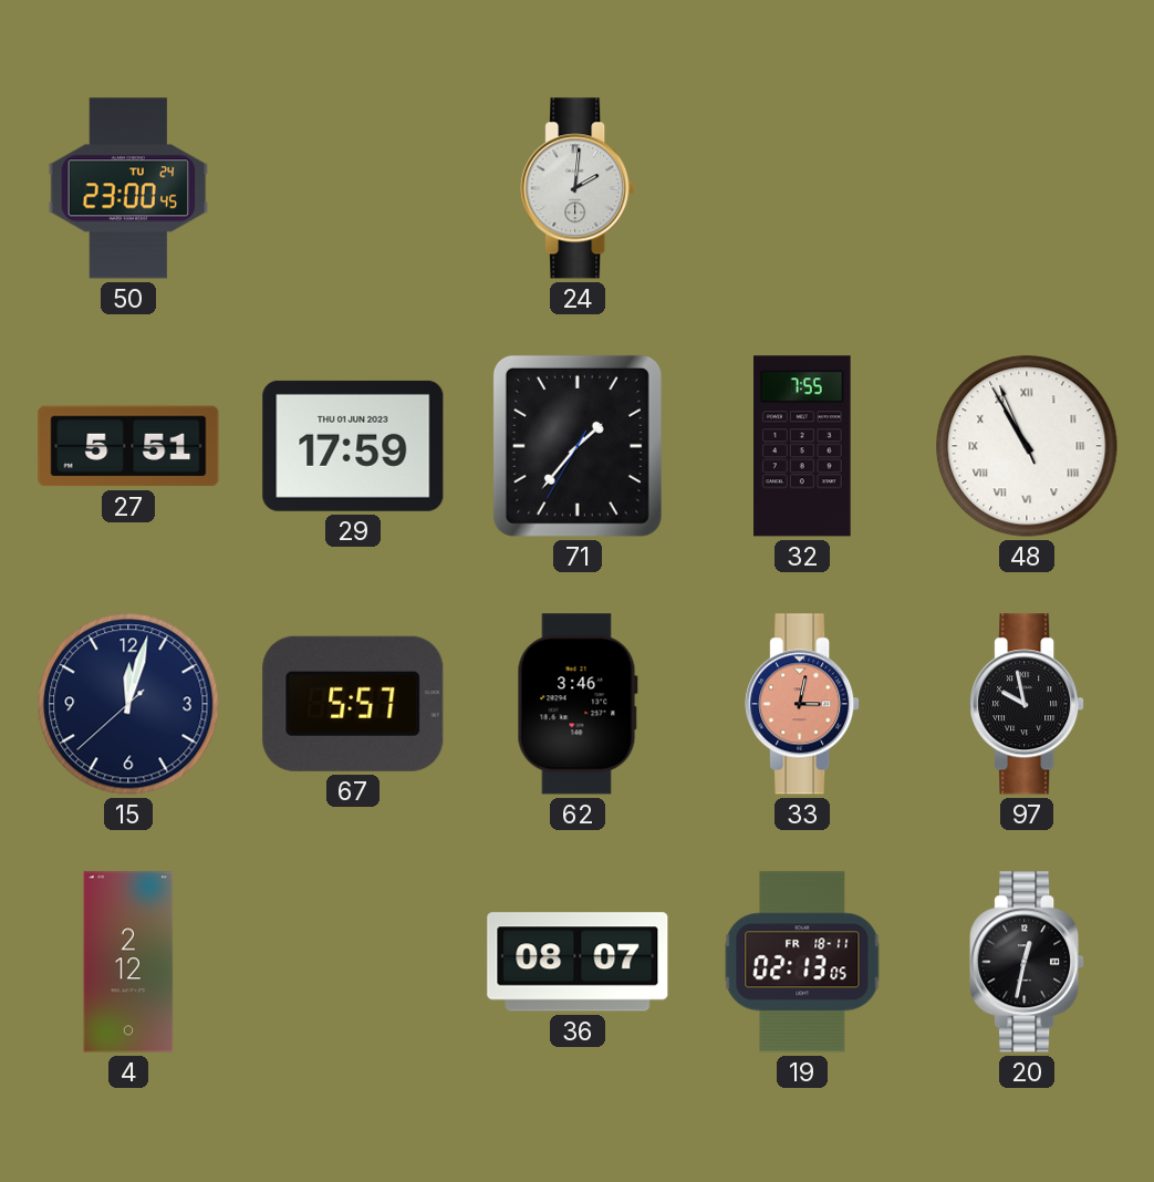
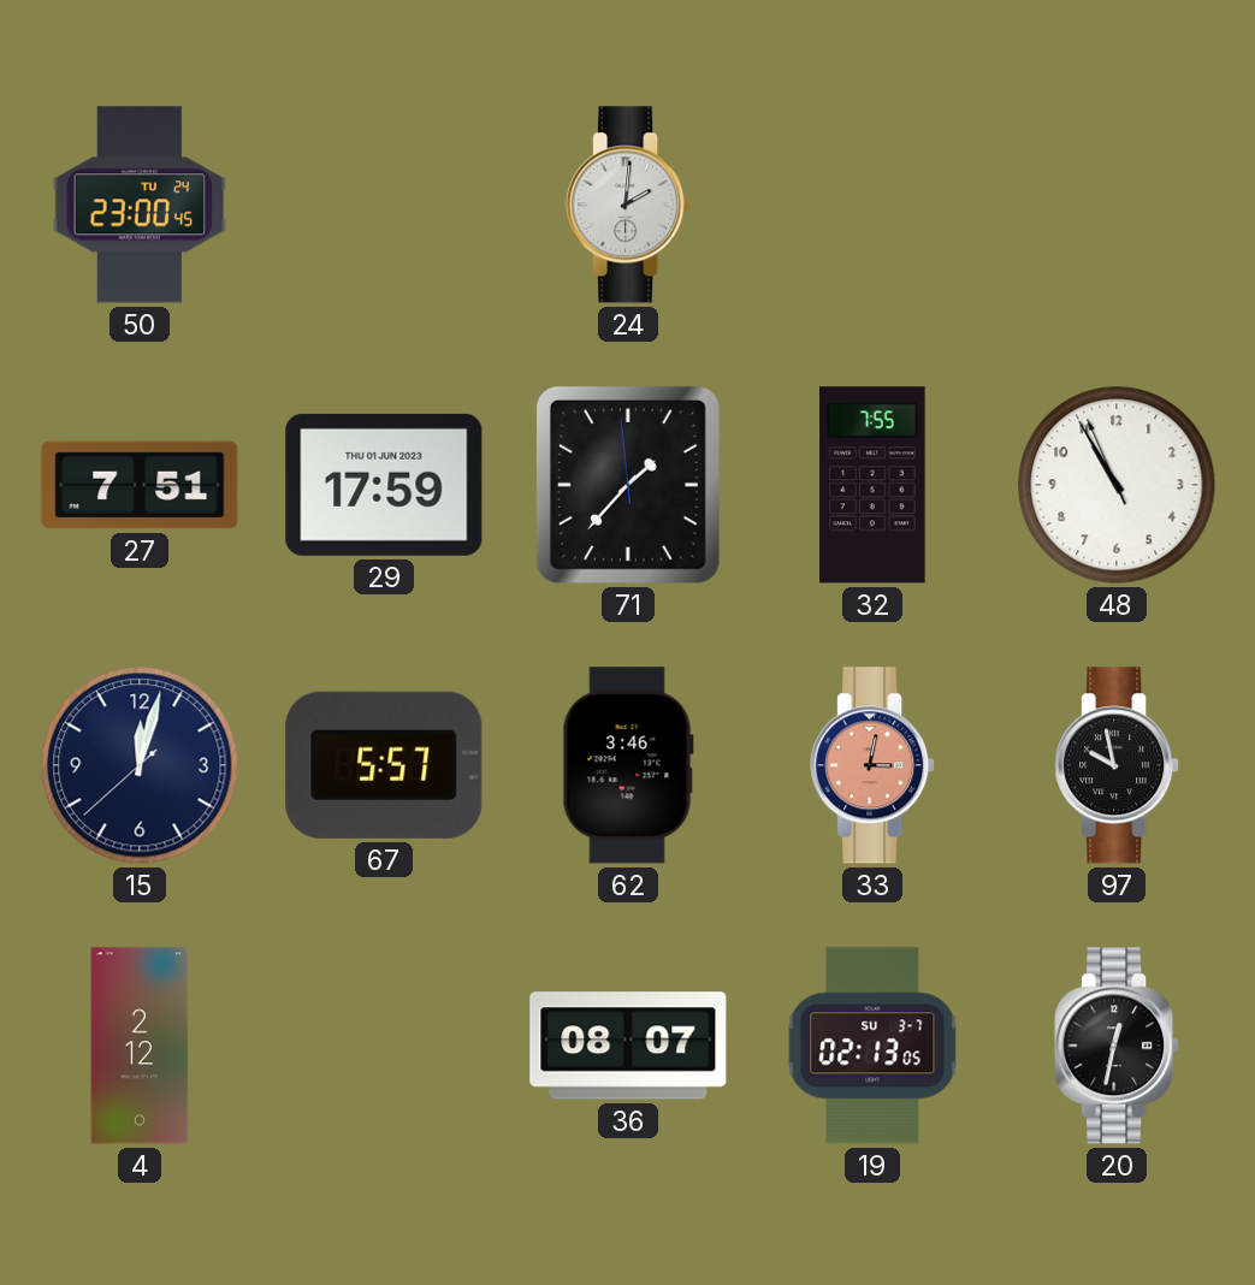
27: 5:51 -> 7:51
71: 1:36:35 -> 1:36:59
48 numerals: Roman -> Arabic
19 date: FR 18-11 -> SU 3-7
